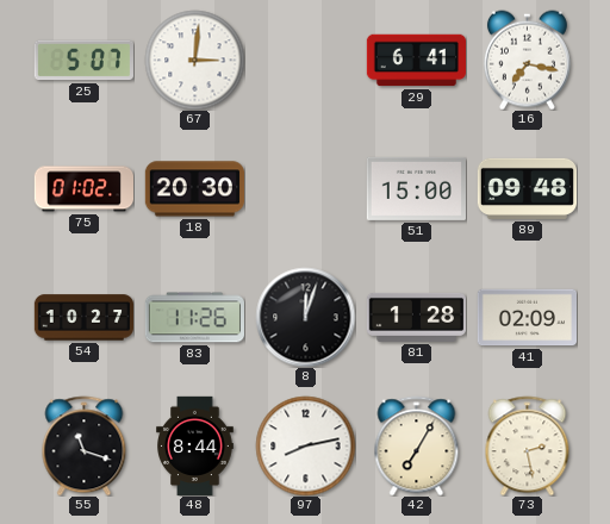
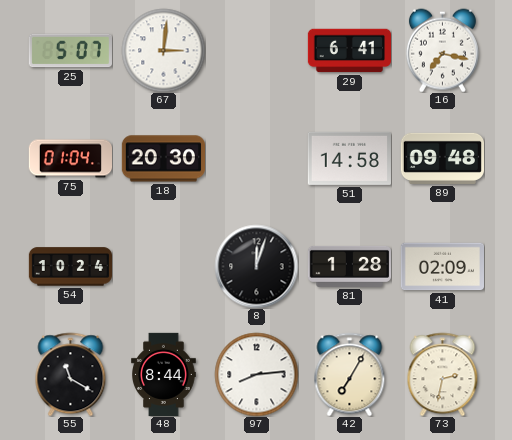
75: 01:02 -> 01:04
51: 15:00 -> 14:58
54: 10:27 -> 10:24
83: 11:26 -> none
55: 11:18 -> 11:20
97: 8:13 -> 8:14
73: 2:28 -> 2:32
